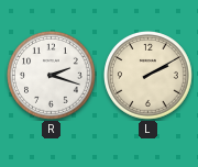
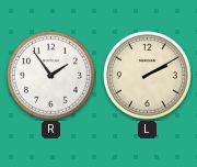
R: 2:18 -> 1:54
